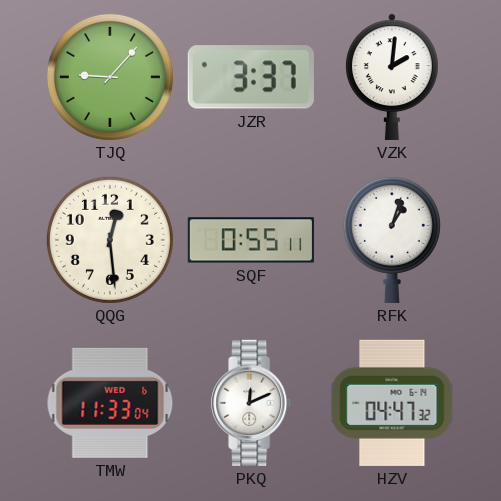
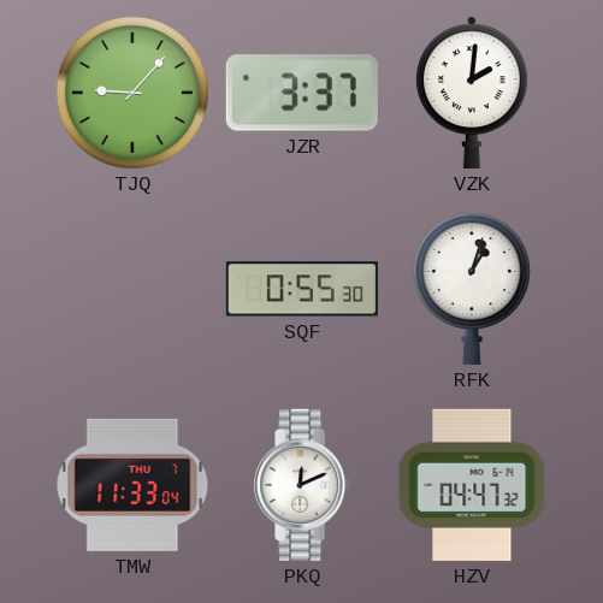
QQG: 12:29 -> none
SQF: 0:55:11 -> 0:55:30
TMW date: WED 6 -> THU 7
